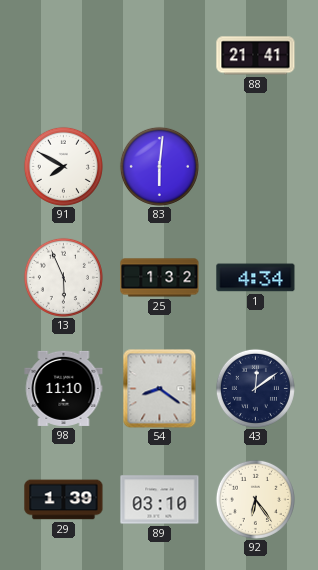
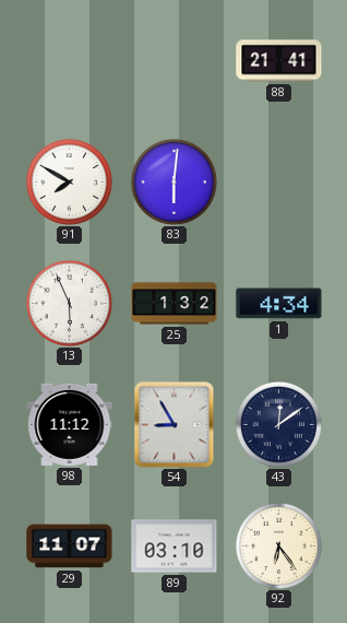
98: 11:10 -> 11:12
54: 8:21 -> 8:55
29: 1:39 -> 11:07
